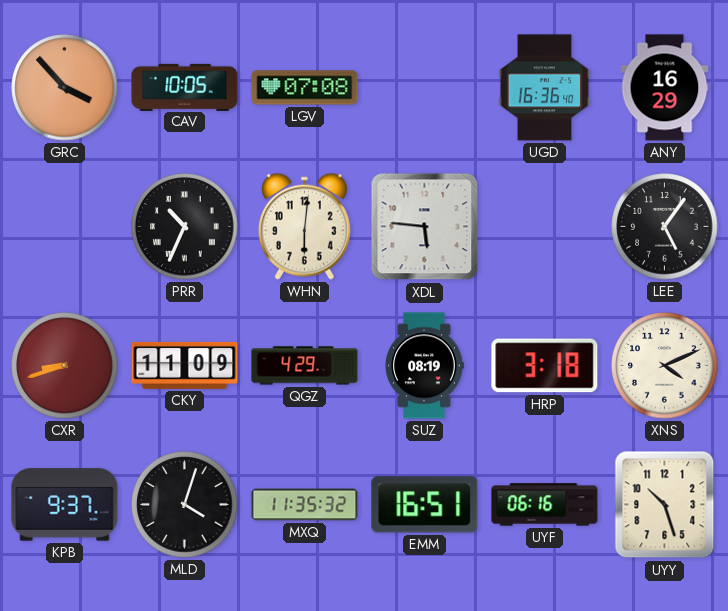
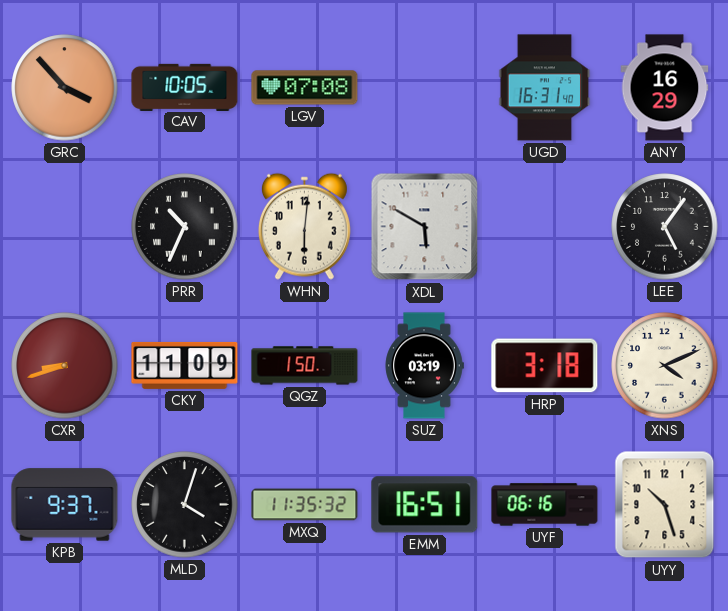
UGD: 16:36 -> 16:31
XDL: 5:46 -> 5:50
QGZ: 4:29 -> 1:50
SUZ: 08:19 -> 03:19
